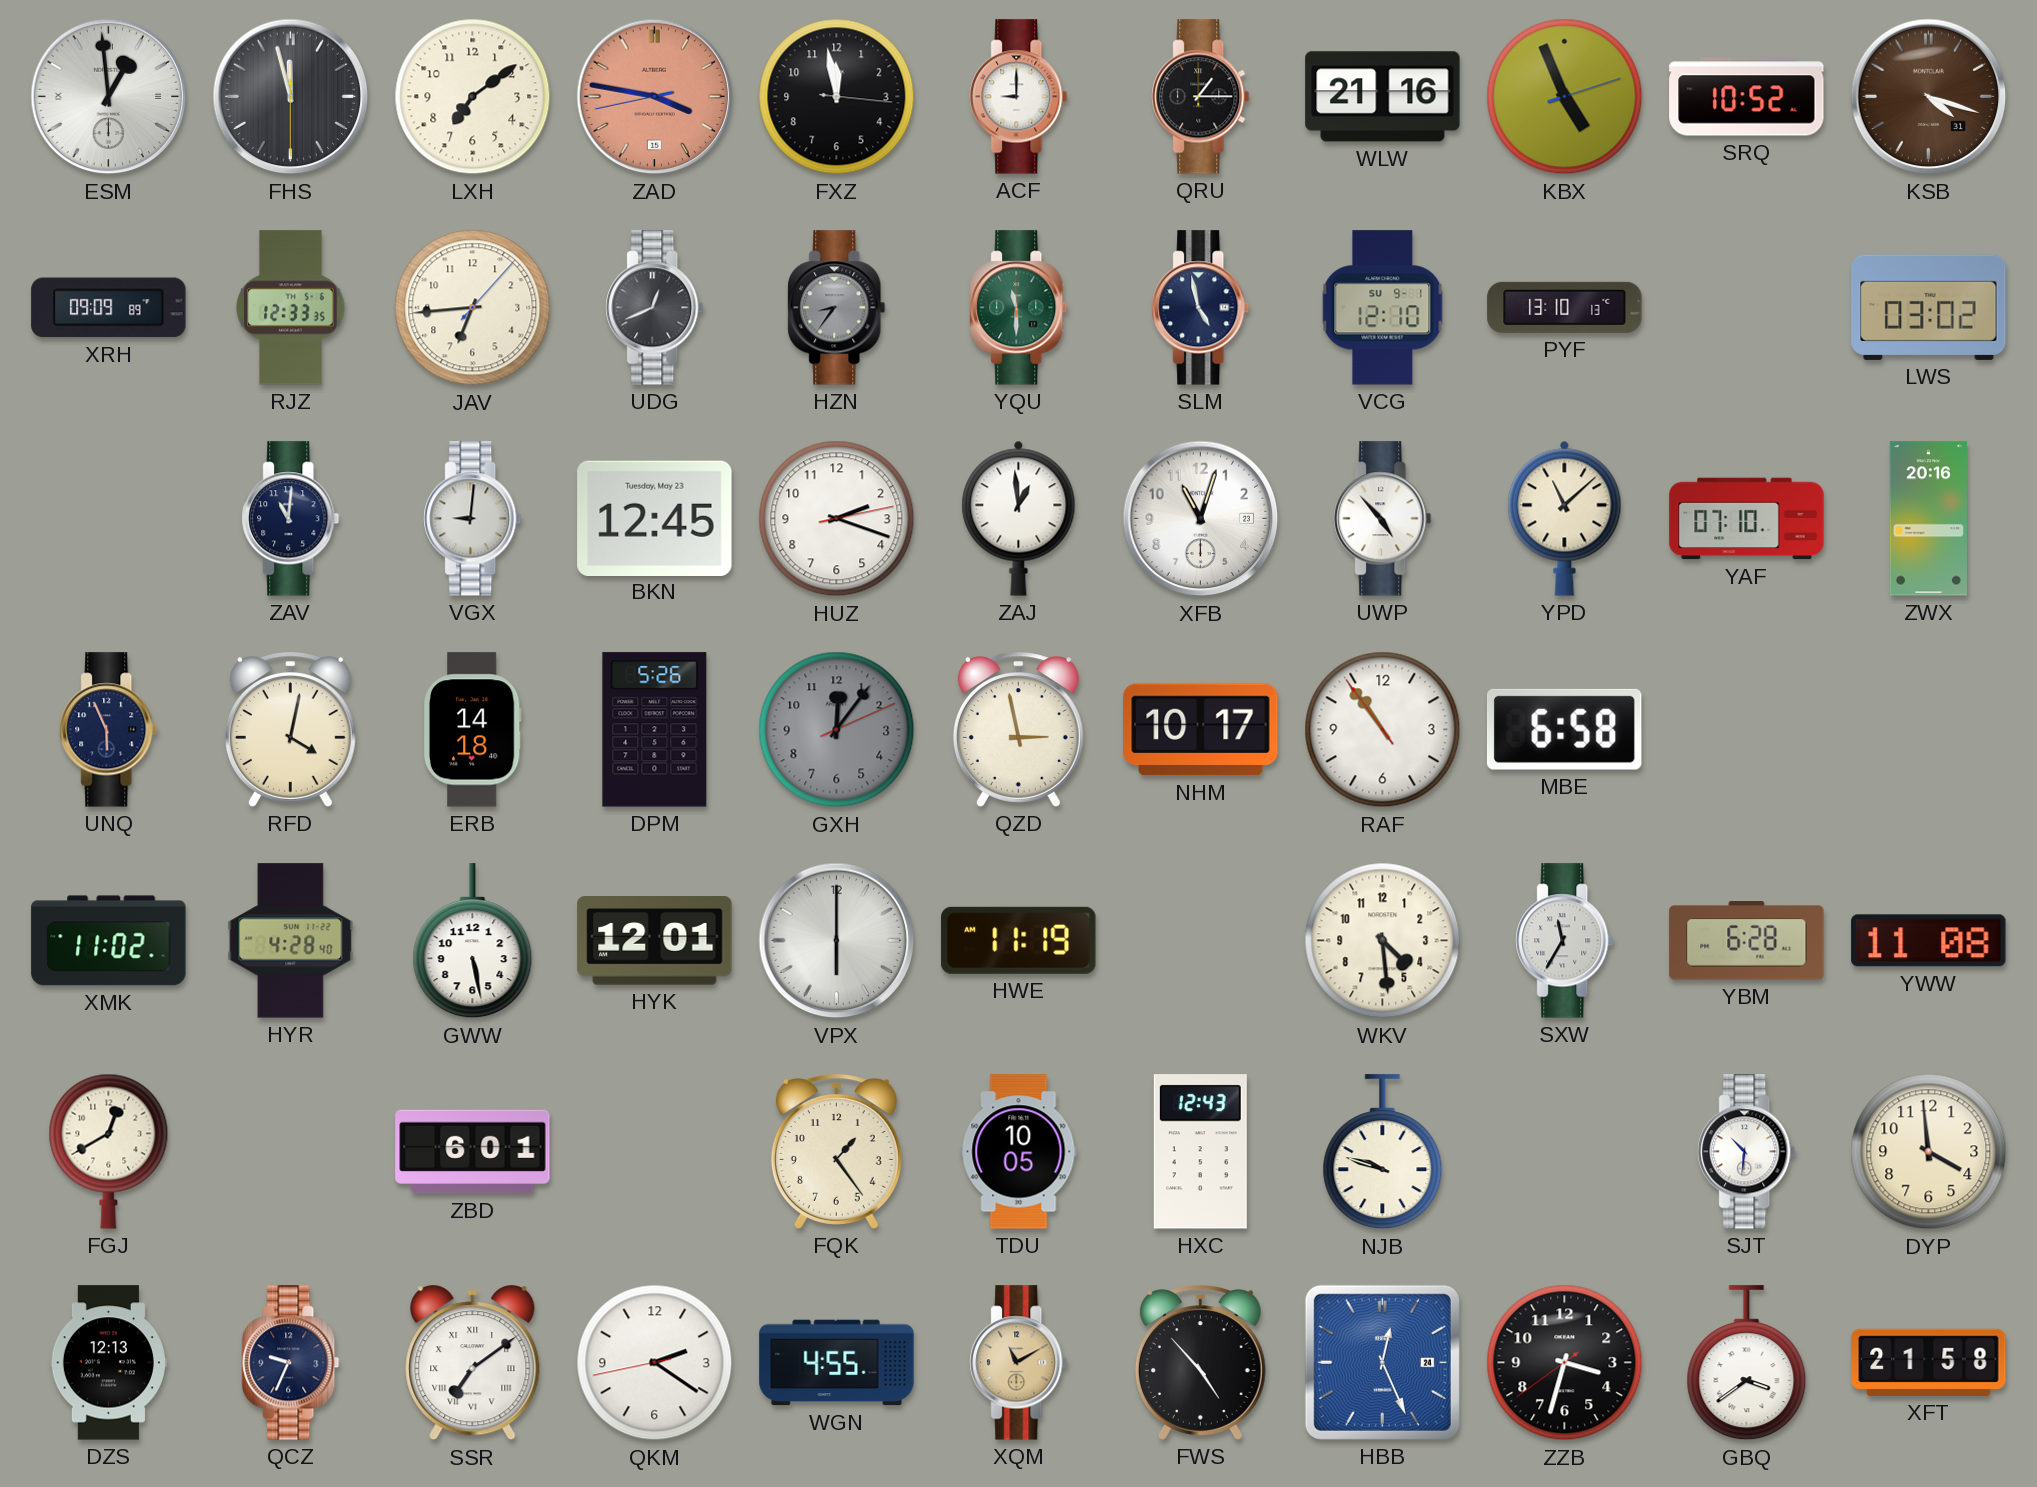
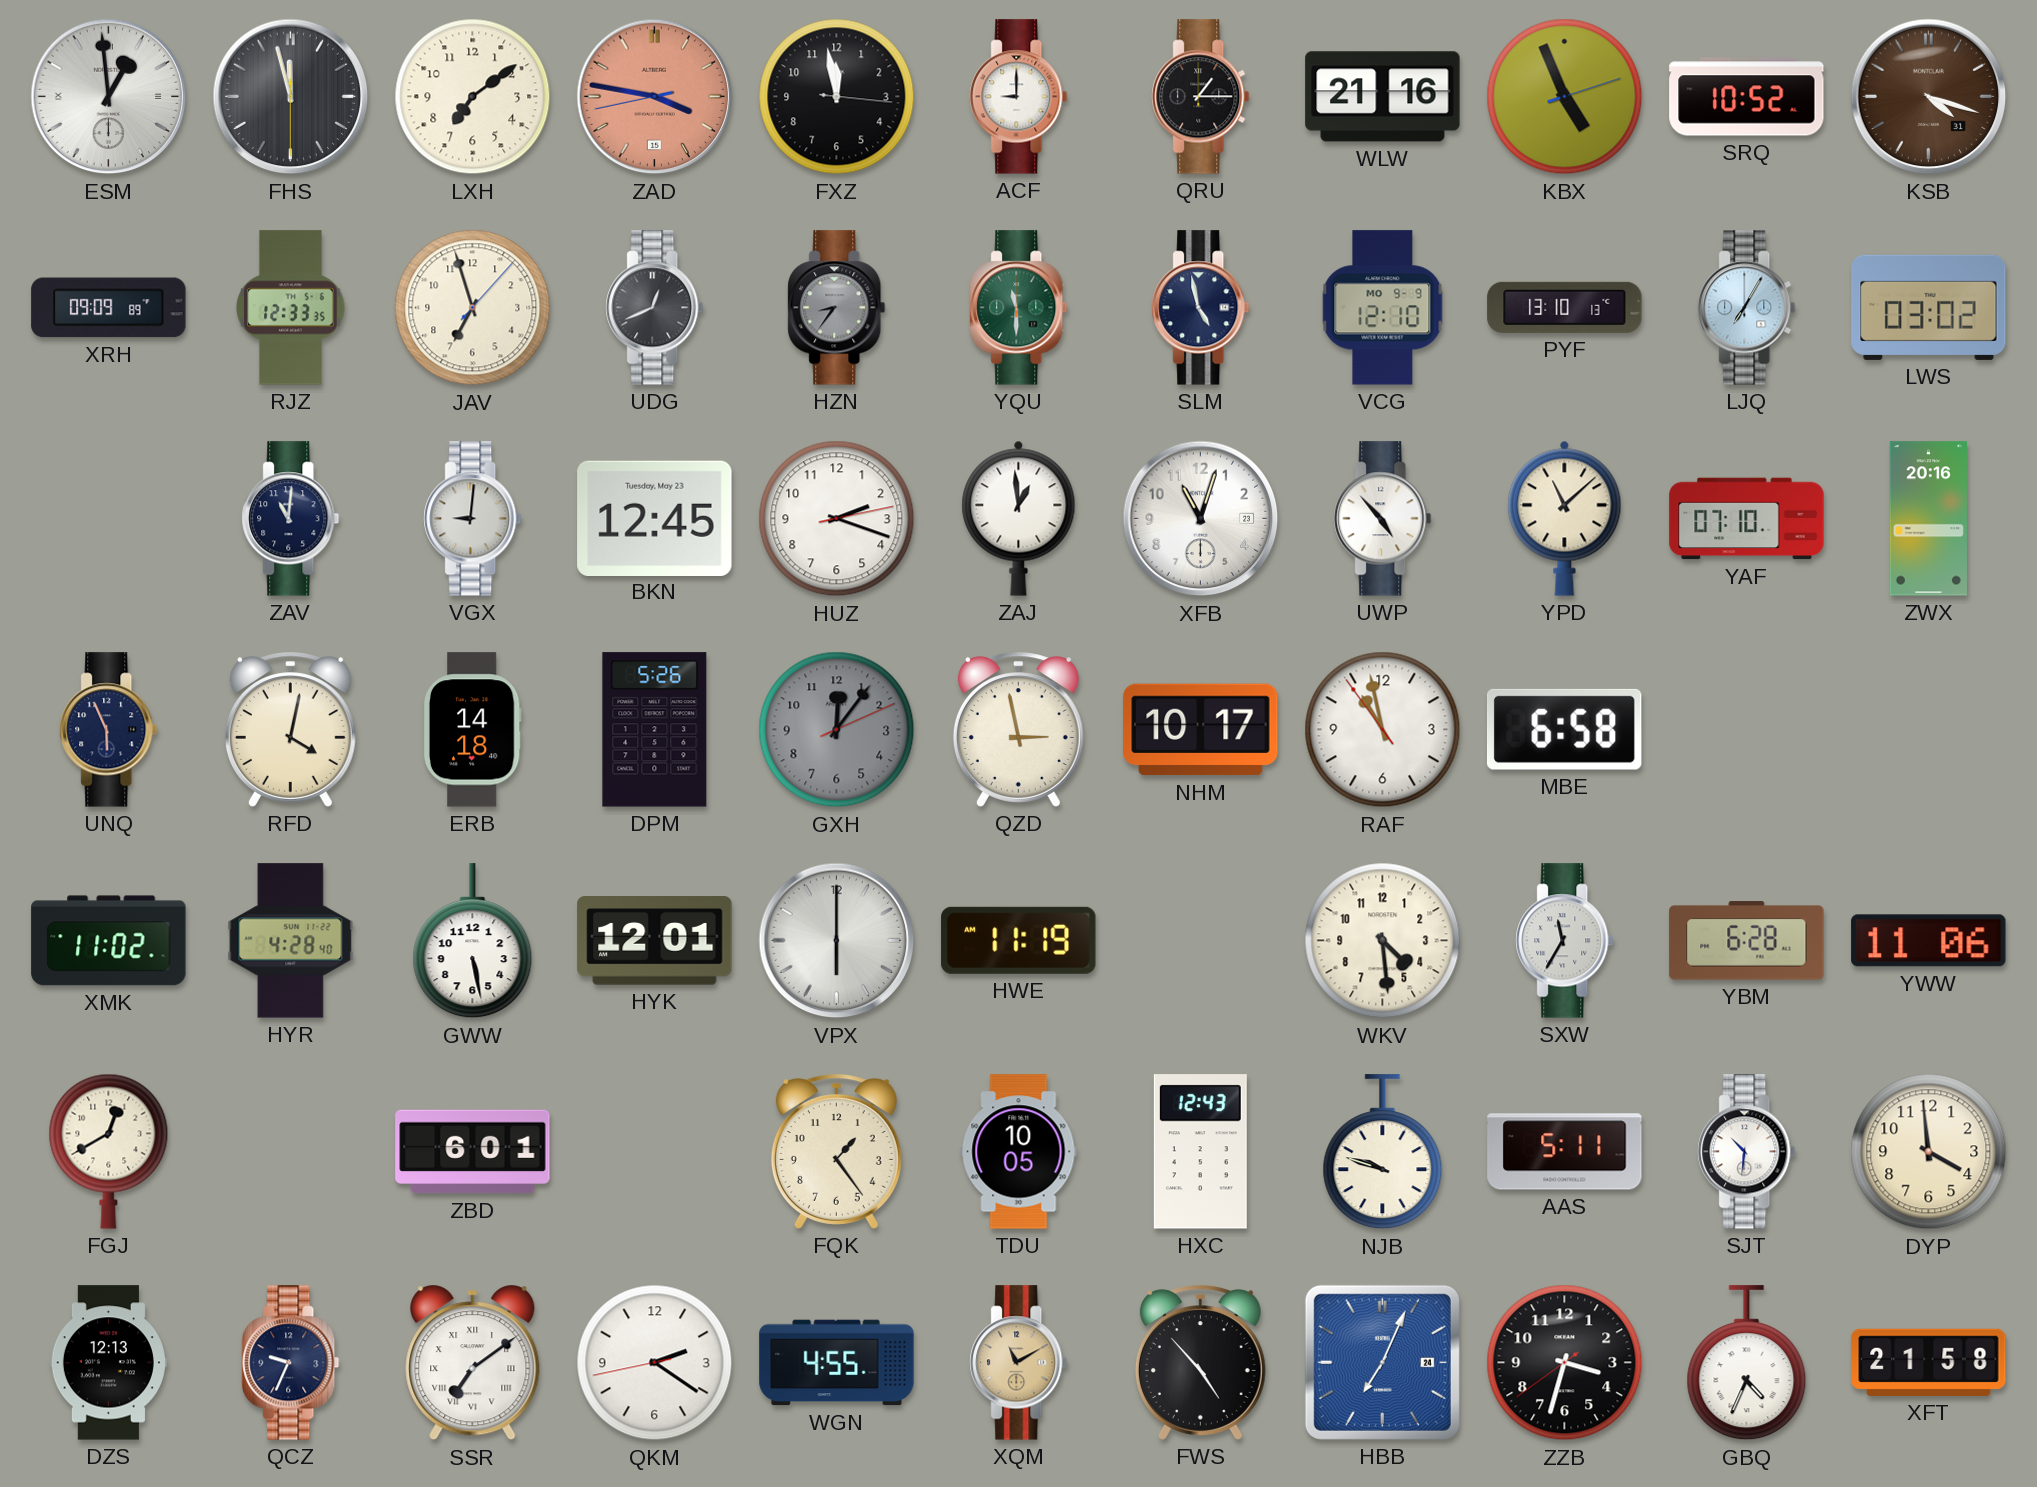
JAV: 6:44 -> 6:57
VCG date: SU 9-1 -> MO 9-9
LJQ: none -> 7:05
RAF: 10:53 -> 10:57
YWW: 11:08 -> 11:06
AAS: none -> 5:11
HBB: 12:26 -> 7:04
GBQ: 3:39 -> 4:34
